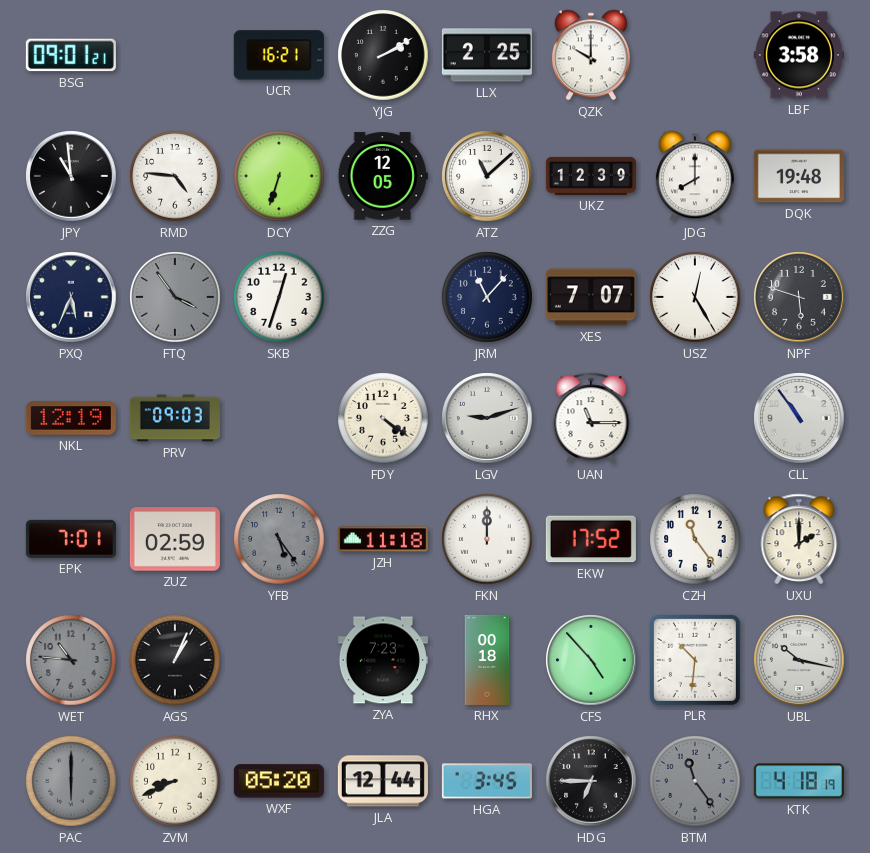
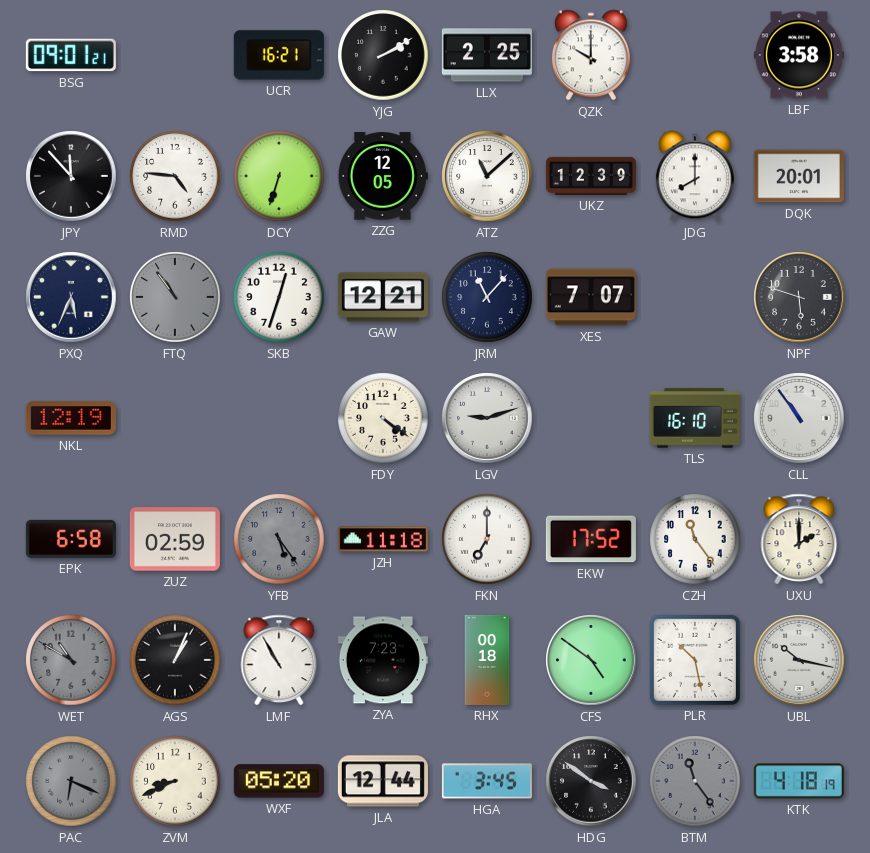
JPY: 10:59 -> 11:53
DQK: 19:48 -> 20:01
FTQ: 3:54 -> 10:54
GAW: none -> 12:21
USZ: 12:25 -> none
PRV: 09:03 -> none
UAN: 11:15 -> none
TLS: none -> 16:10
EPK: 7:01 -> 6:58
FKN: 12:00 -> 7:00
WET: 10:46 -> 10:50
LMF: none -> 10:55
CFS: 4:53 -> 4:51
PLR: 10:31 -> 10:28
PAC: 6:00 -> 6:19
HDG: 6:45 -> 3:51
